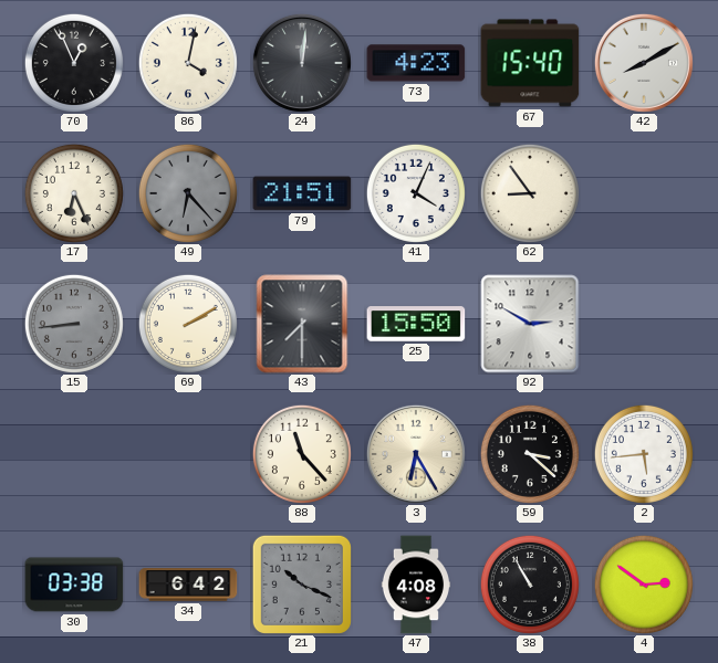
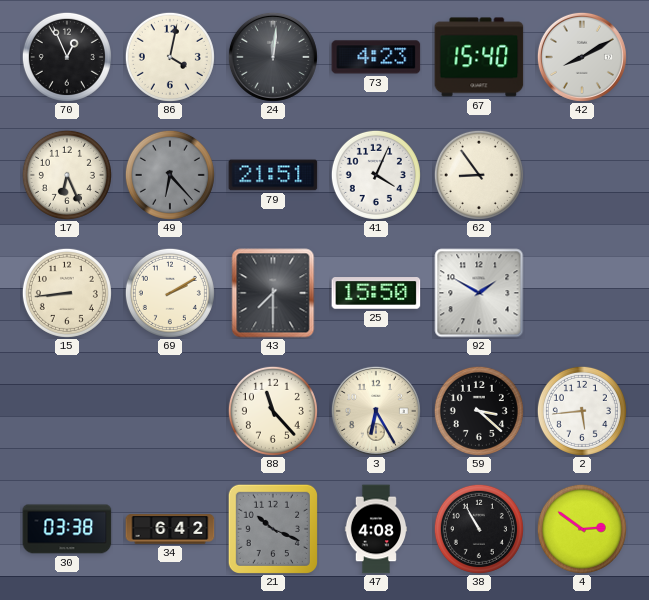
15 dial: grey -> cream
92: 2:50 -> 1:50
